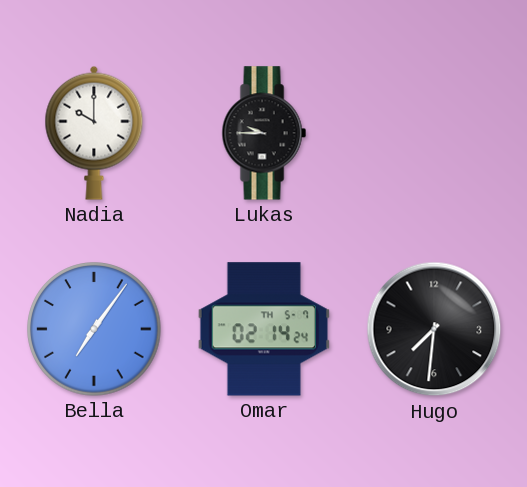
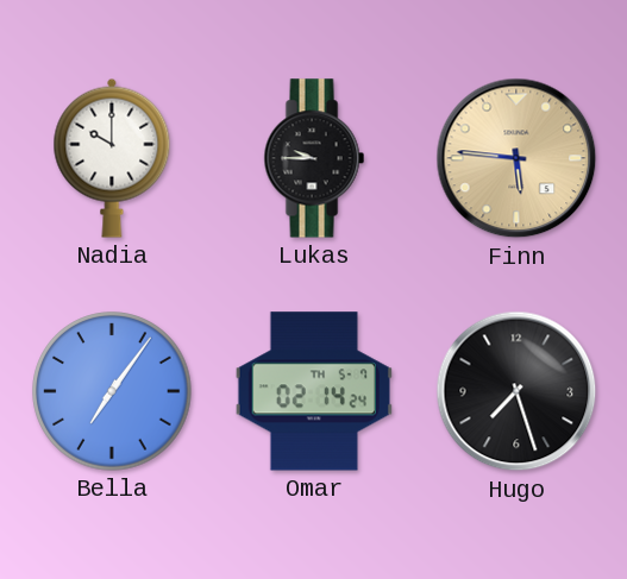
Finn: none -> 5:46
Hugo: 7:31 -> 7:27
